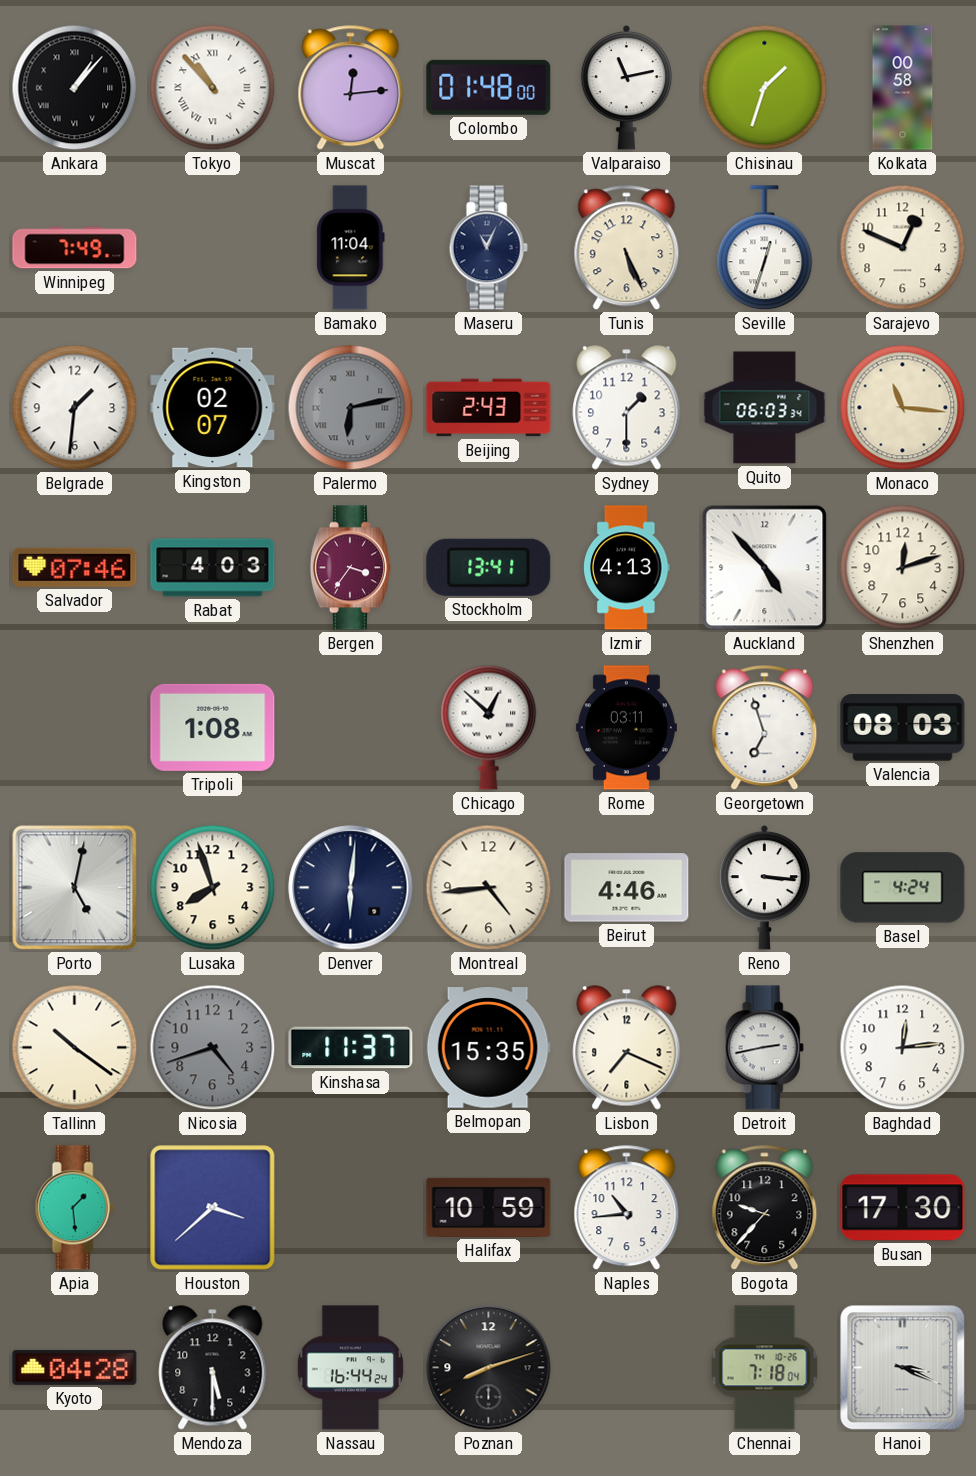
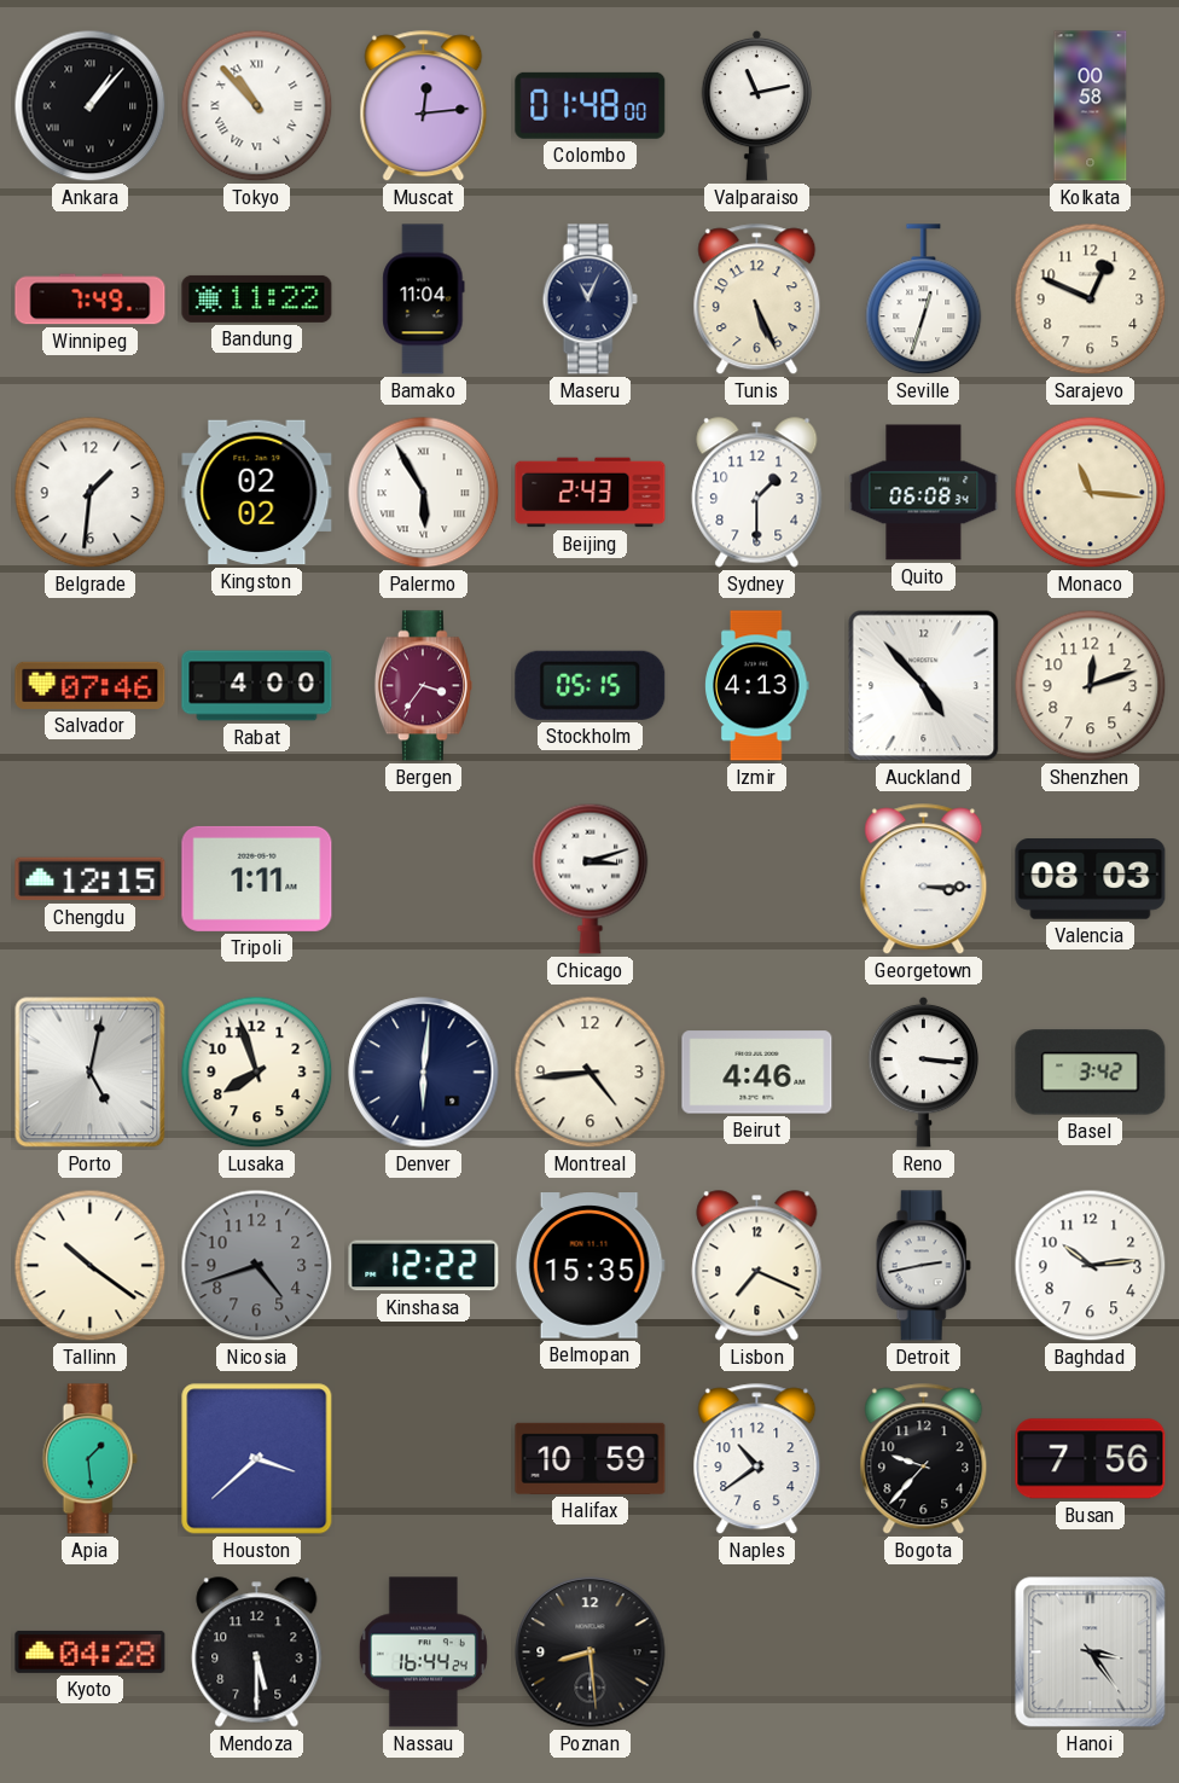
Chisinau: 1:33 -> none
Bandung: none -> 11:22
Kingston: 02:07 -> 02:02
Palermo: 6:13 -> 5:55
Palermo dial: grey -> white
Quito: 06:03 -> 06:08
Rabat: 4:03 -> 4:00
Stockholm: 13:41 -> 05:15
Chengdu: none -> 12:15
Tripoli: 1:08 -> 1:11
Chicago: 12:52 -> 3:12
Rome: 03:11 -> none
Georgetown: 6:57 -> 3:15
Basel: 4:24 -> 3:42
Kinshasa: 11:37 -> 12:22
Baghdad: 12:14 -> 10:14
Naples: 10:44 -> 10:39
Busan: 17:30 -> 7:56
Poznan: 8:12 -> 8:29
Chennai: 7:18 -> none
Hanoi: 3:19 -> 3:24
